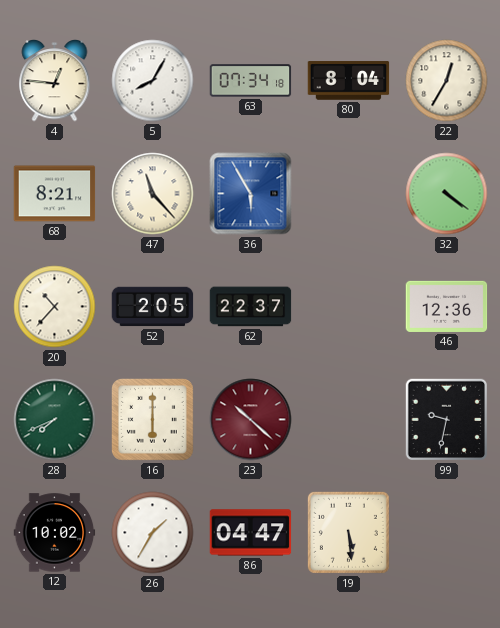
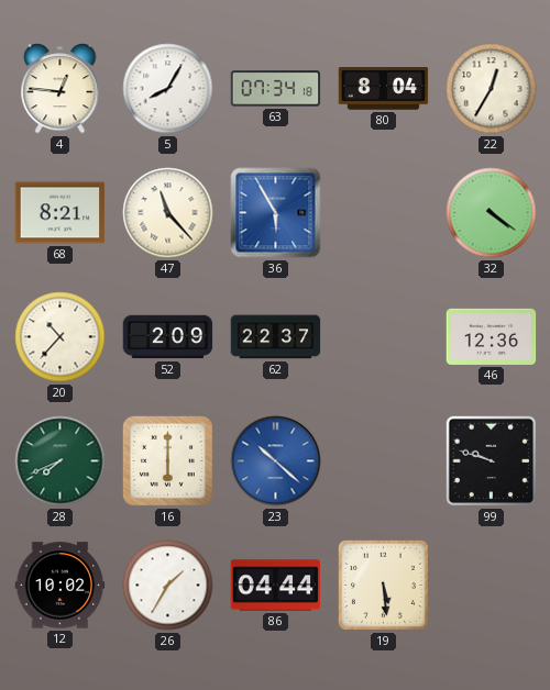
52: 2:05 -> 2:09
23 dial: burgundy -> blue
99: 9:32 -> 9:48
86: 04:47 -> 04:44
